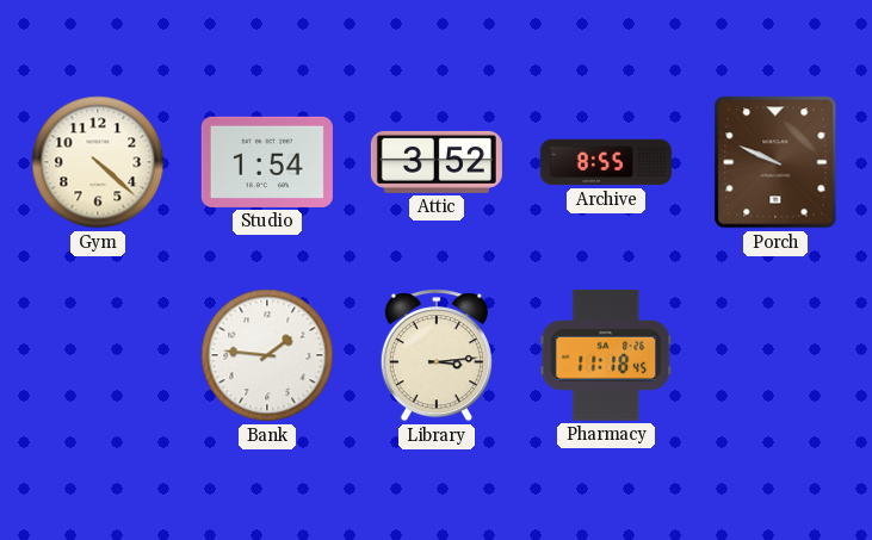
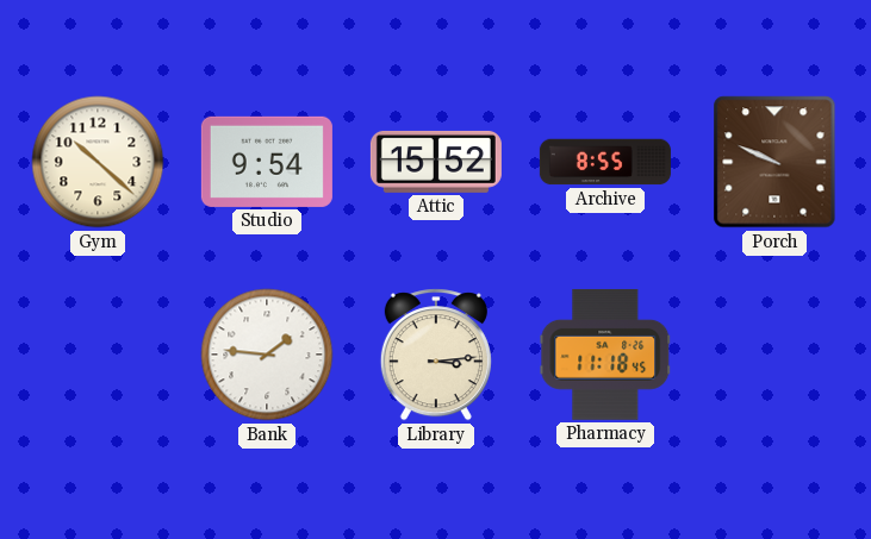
Gym: 4:22 -> 10:22
Studio: 1:54 -> 9:54
Attic: 3:52 -> 15:52
